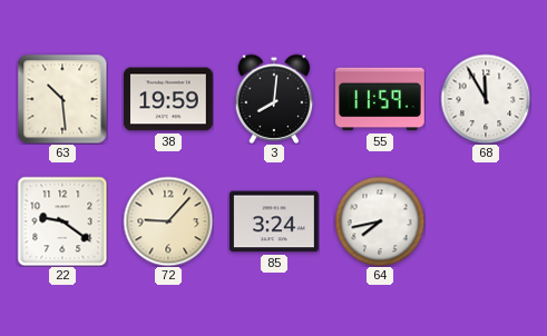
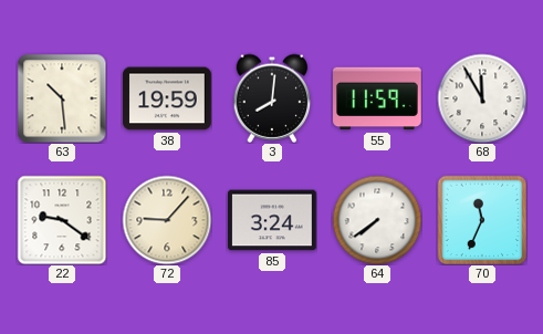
64: 7:43 -> 7:39
70: none -> 11:34
